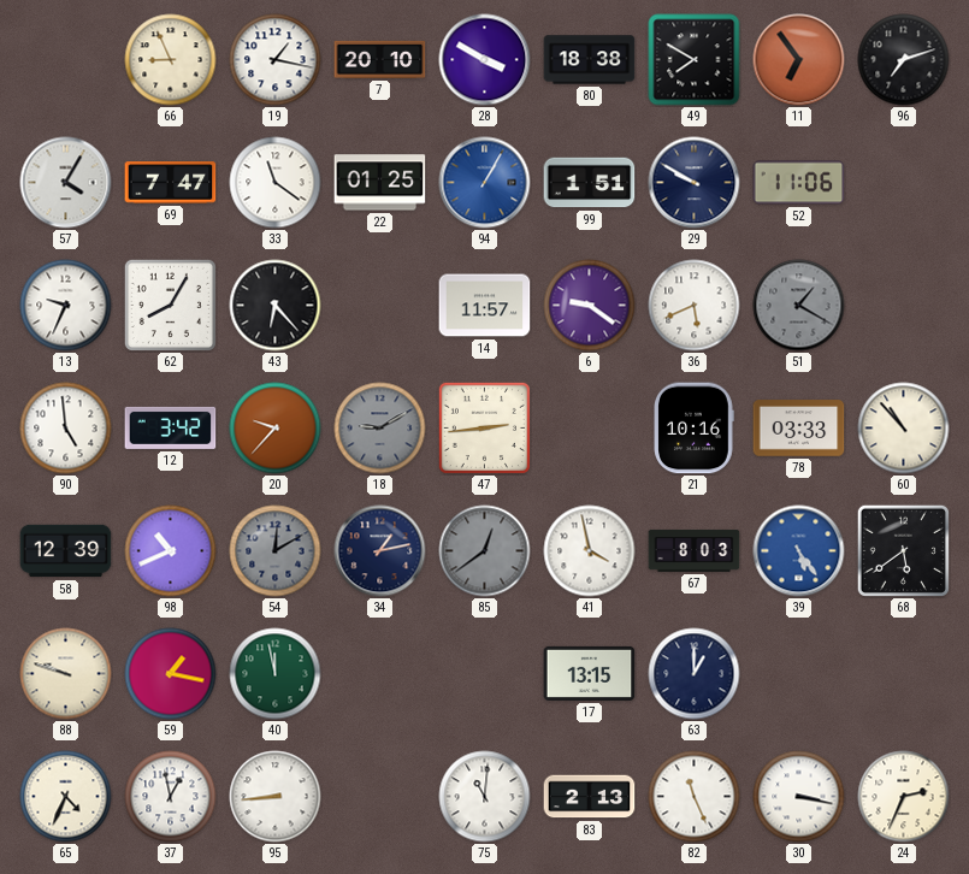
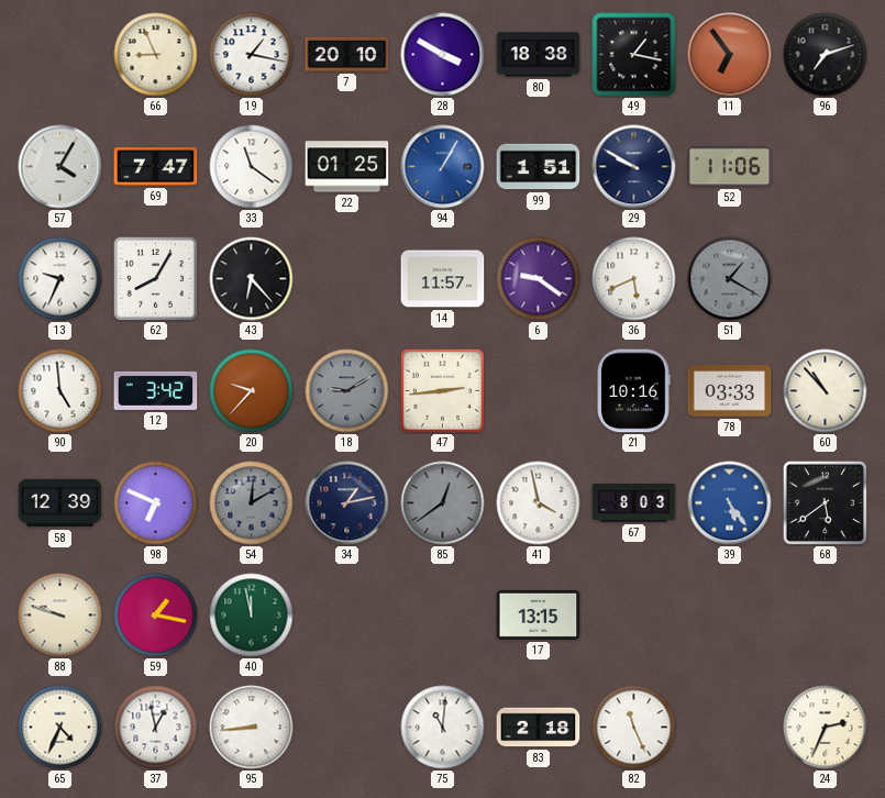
49: 7:50 -> 1:17
98: 10:41 -> 6:49
63: 1:00 -> none
83: 2:13 -> 2:18
30: 3:17 -> none
